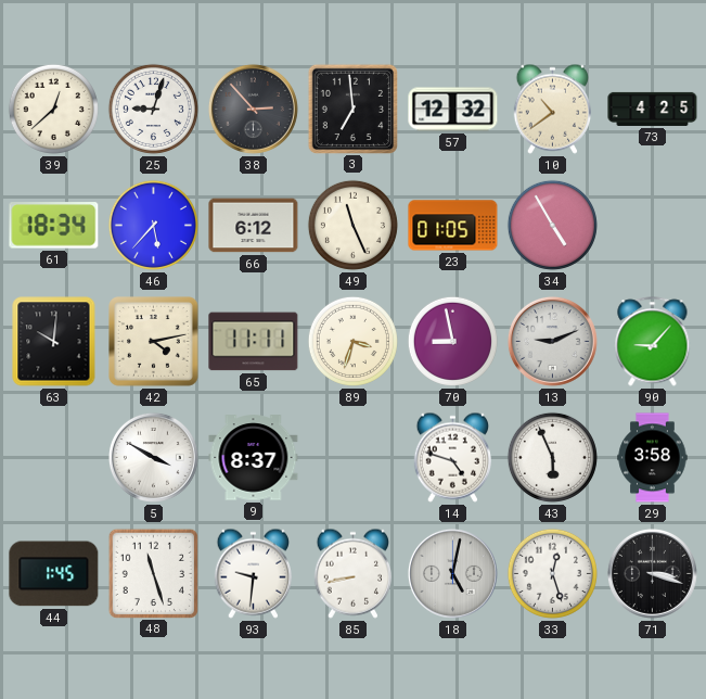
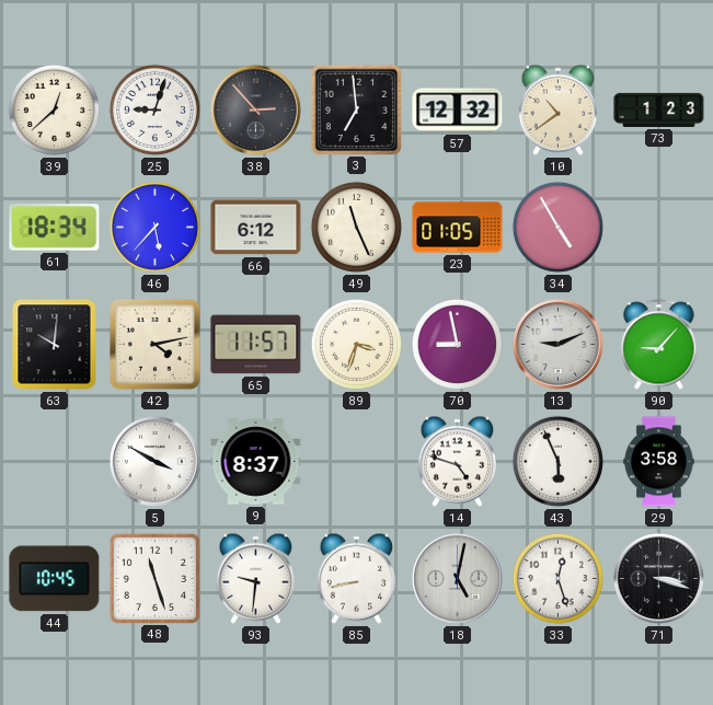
73: 4:25 -> 1:23
65: 11:11 -> 11:57
44: 1:45 -> 10:45
